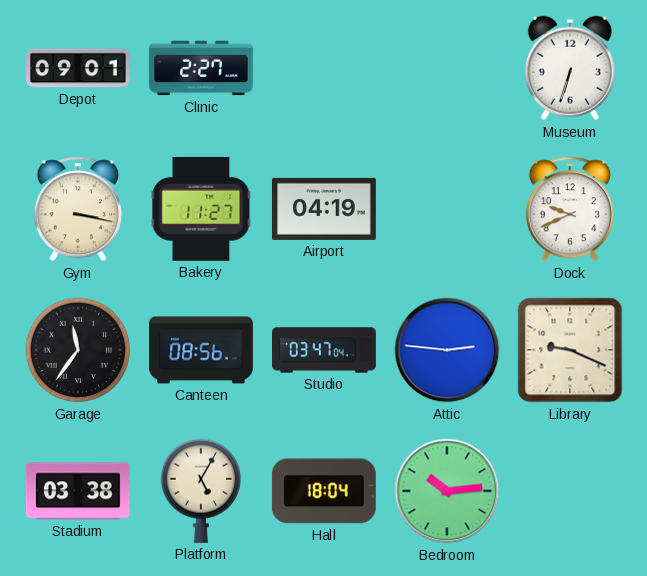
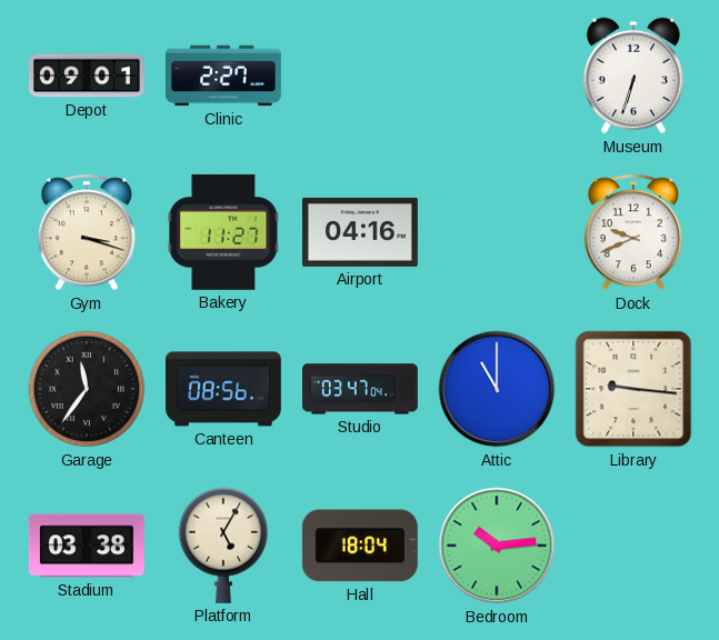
Gym: 3:17 -> 3:18
Airport: 04:19 -> 04:16
Attic: 2:46 -> 11:00
Library: 9:19 -> 9:16
